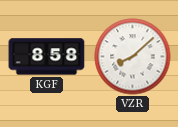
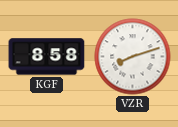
VZR: 8:08 -> 8:12
